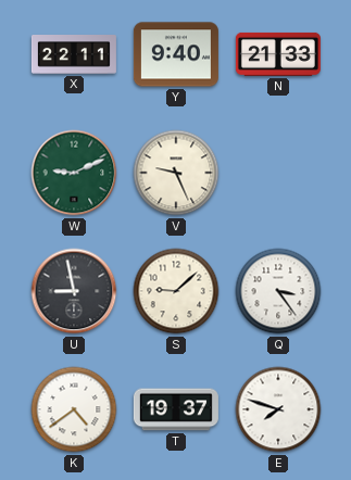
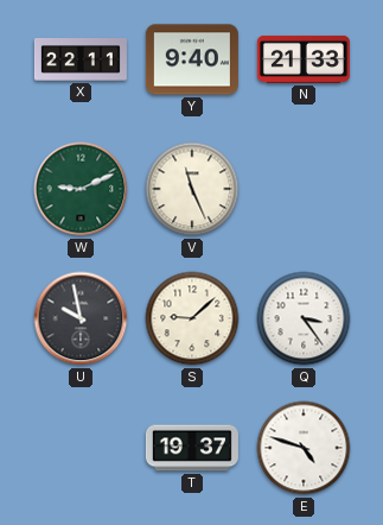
V: 9:26 -> 11:26
U: 8:58 -> 9:58
K: 4:39 -> none
E: 7:48 -> 4:48
